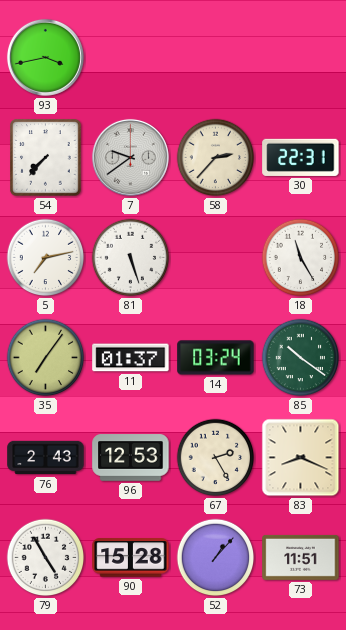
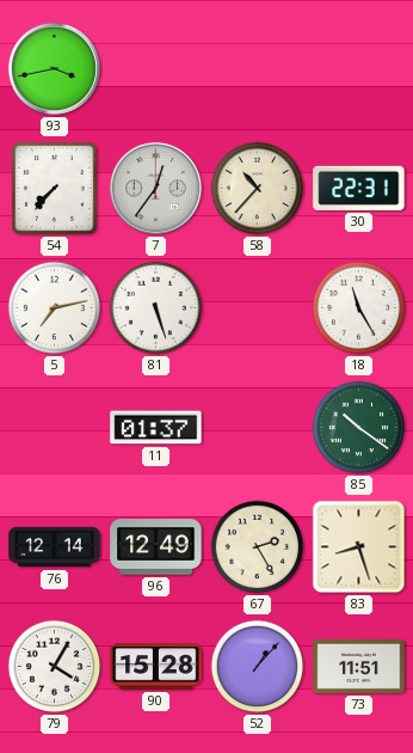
7: 9:39 -> 12:36
58: 2:37 -> 10:37
35: 7:06 -> none
14: 03:24 -> none
76: 2:43 -> 12:14
96: 12:53 -> 12:49
83: 8:19 -> 8:27
79: 4:55 -> 4:05
